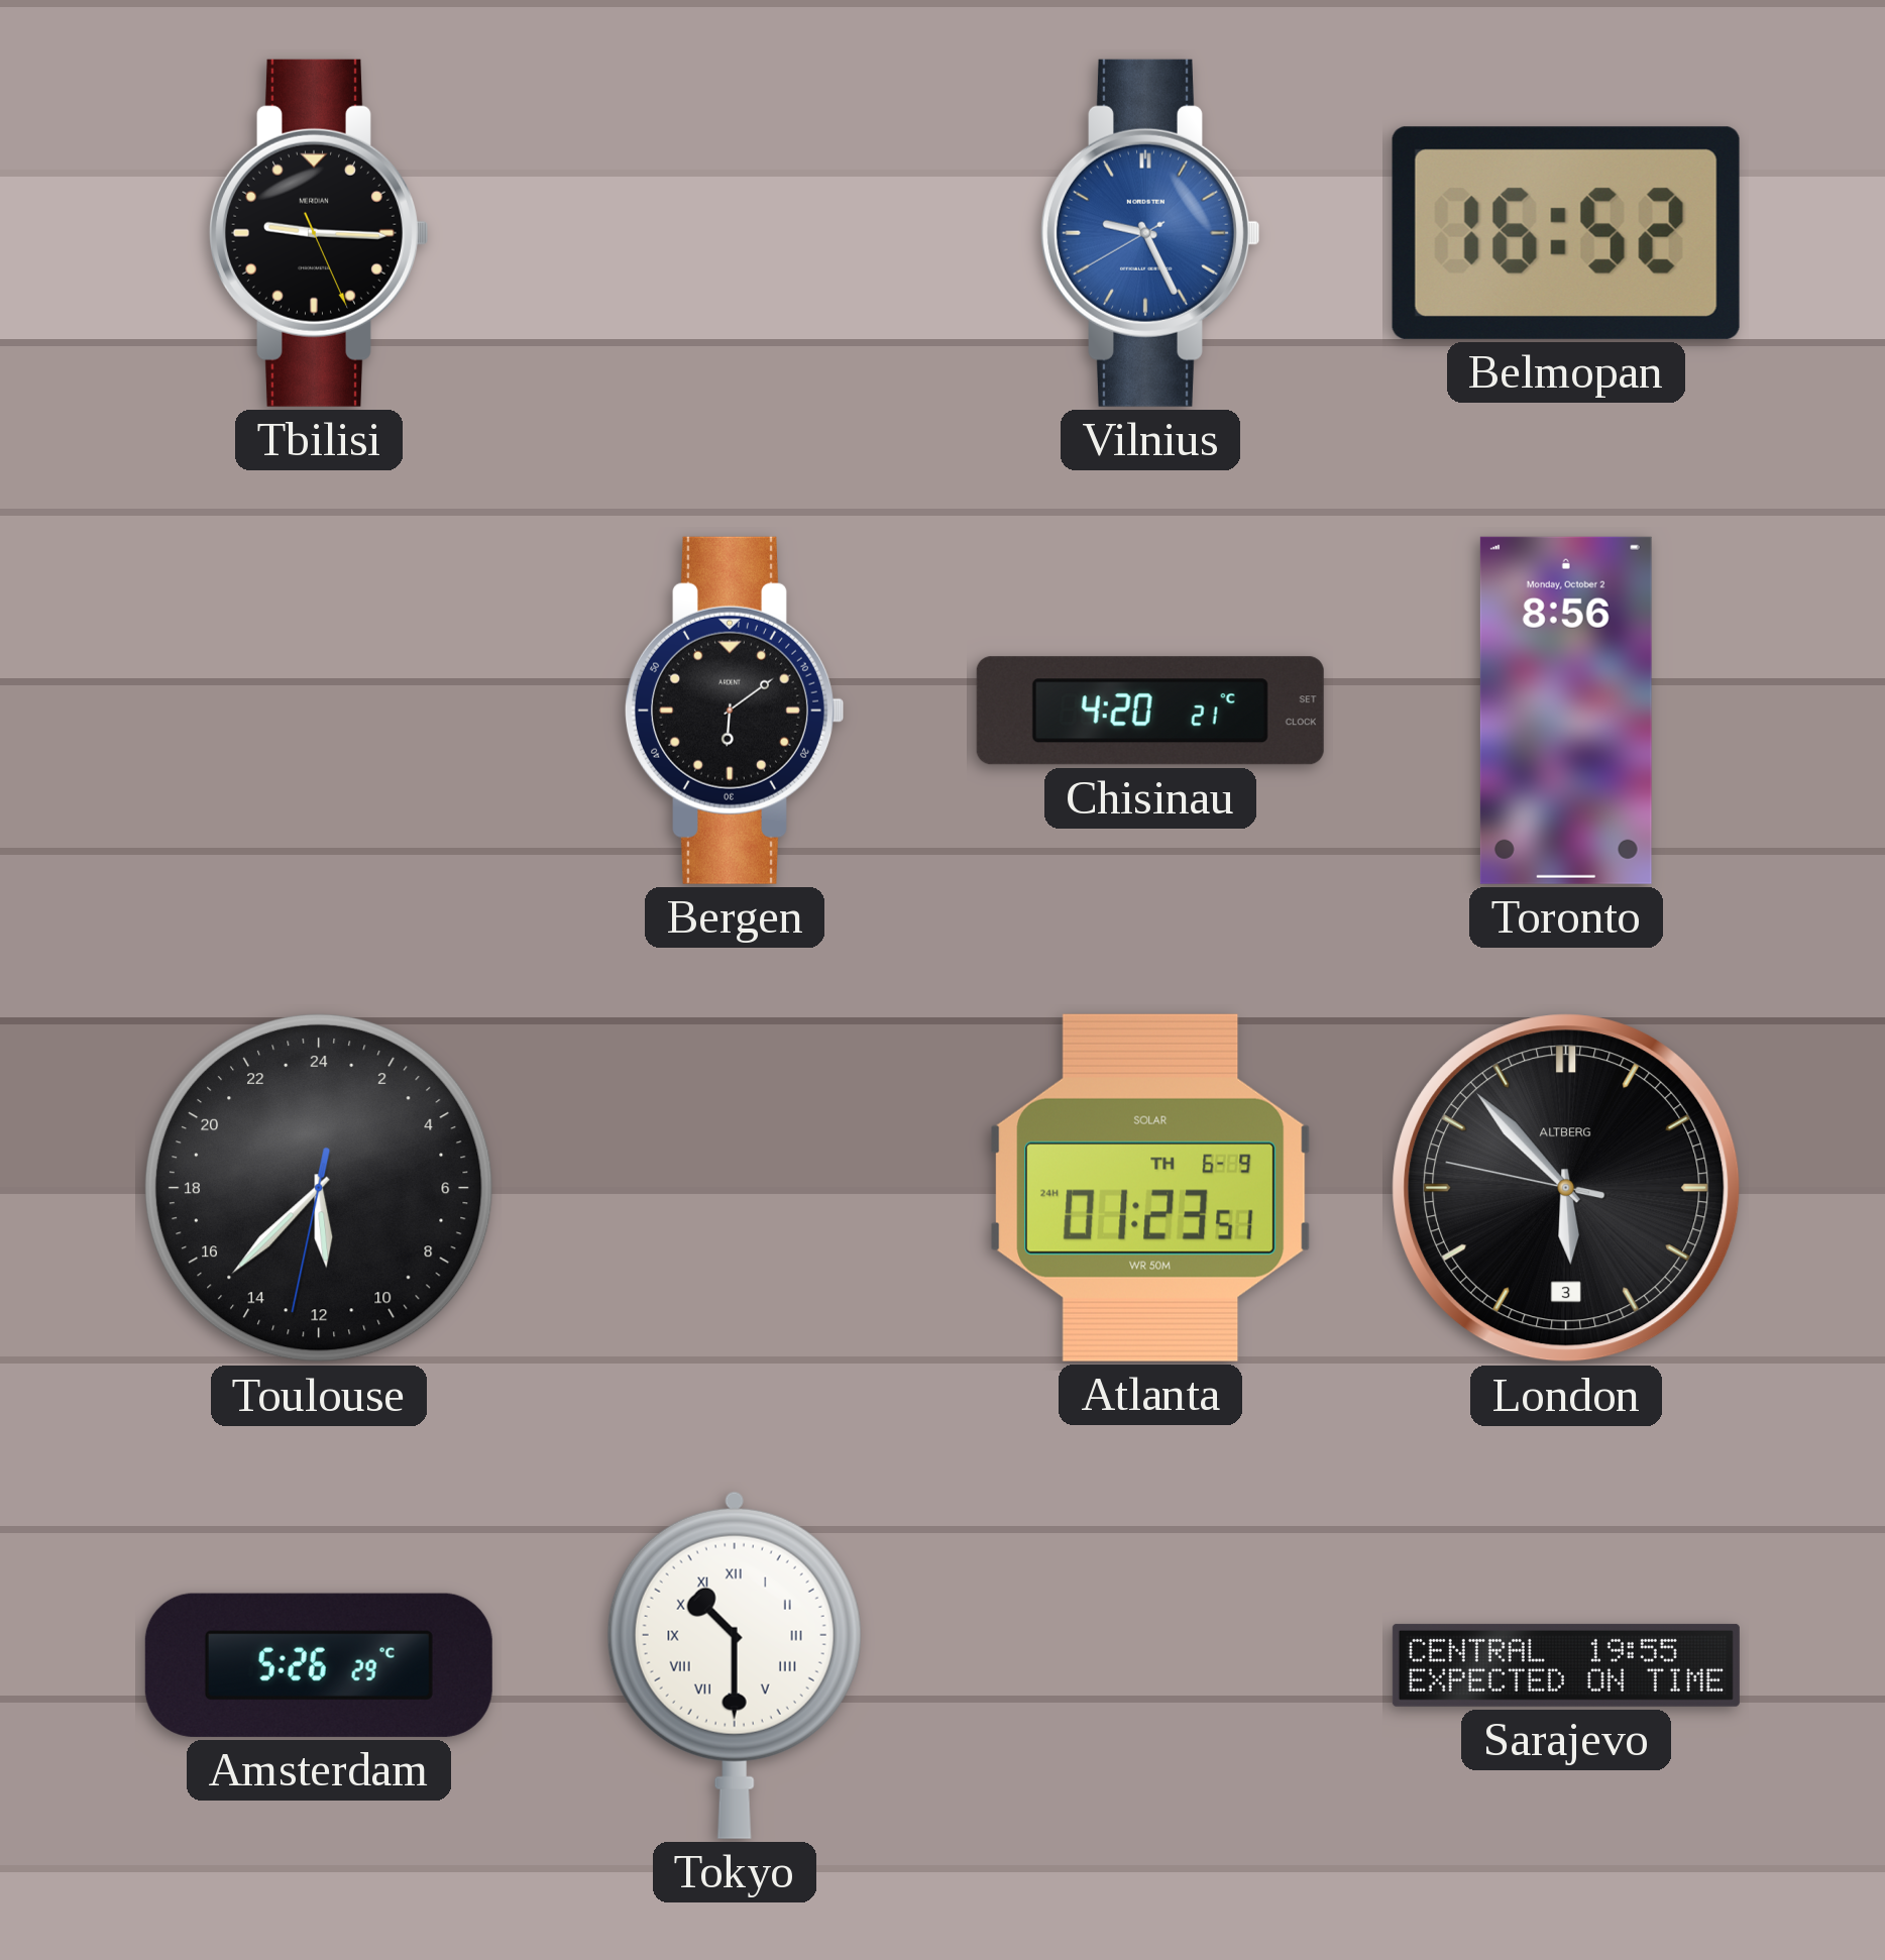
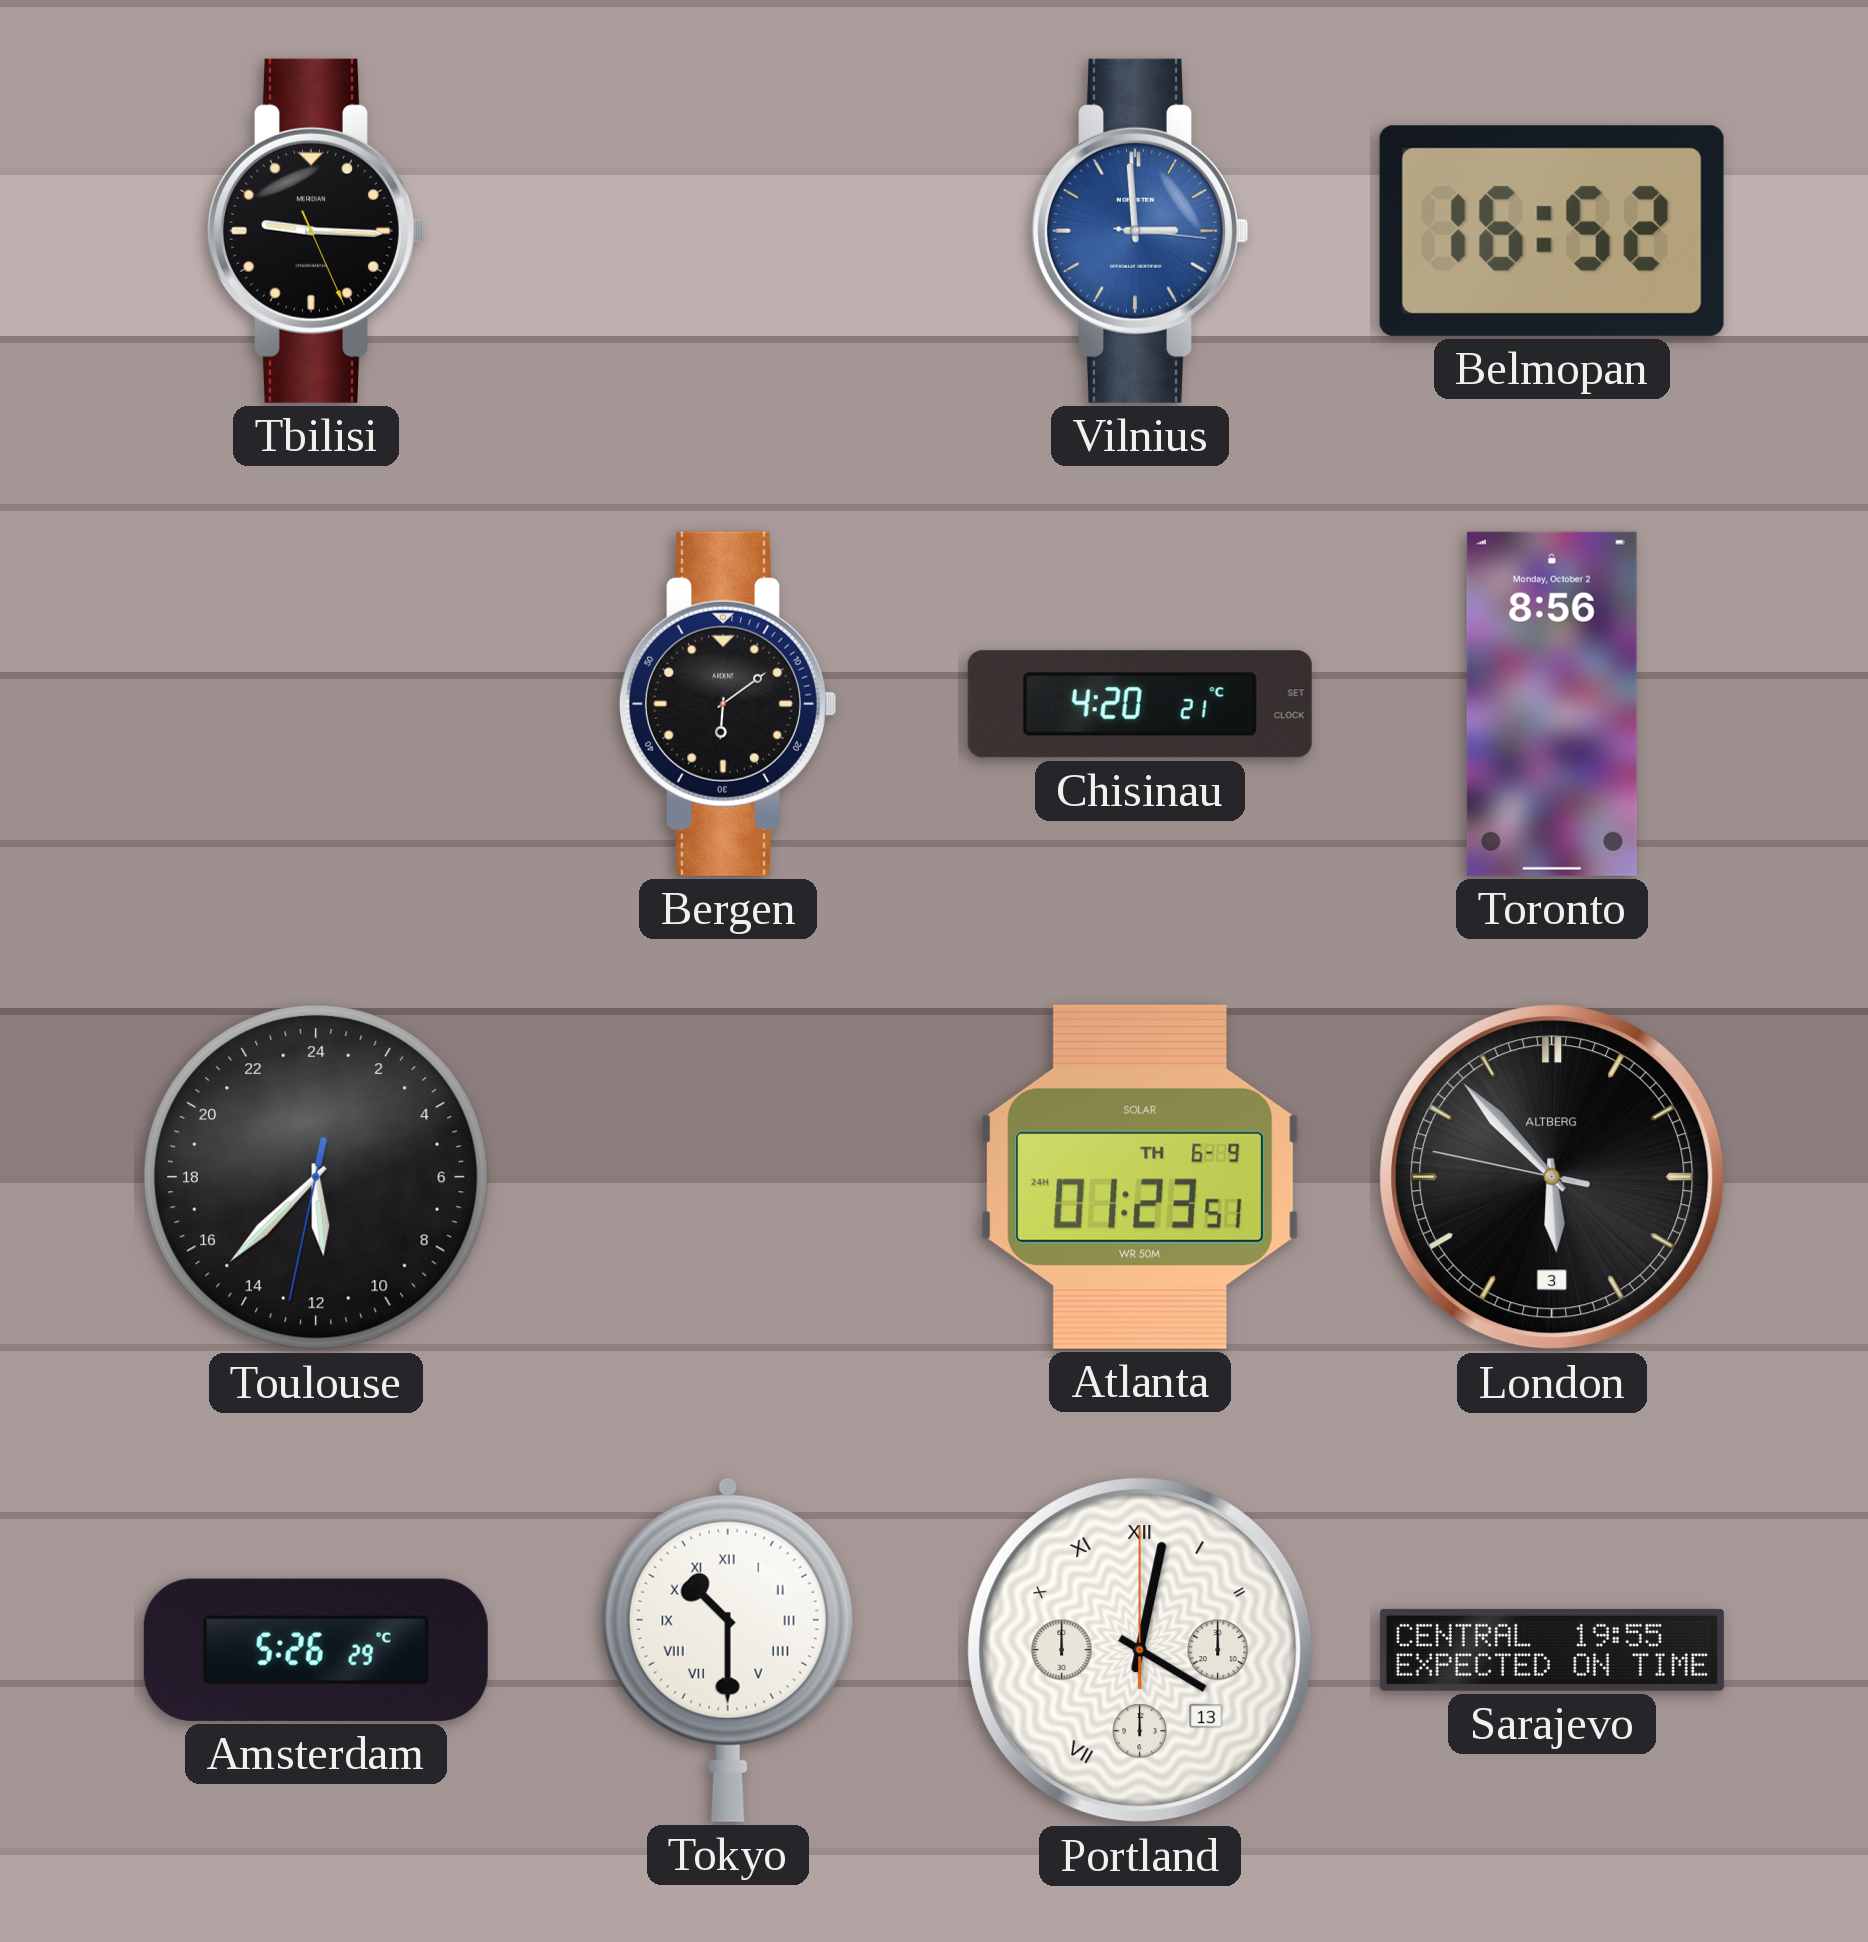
Vilnius: 9:25 -> 2:59
Portland: none -> 4:02
